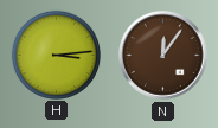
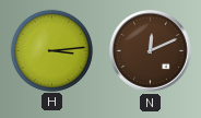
N: 12:06 -> 12:11
